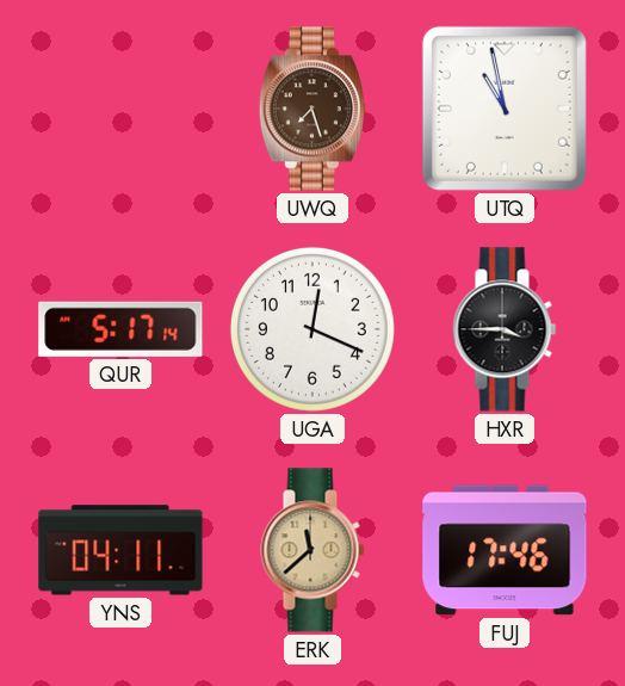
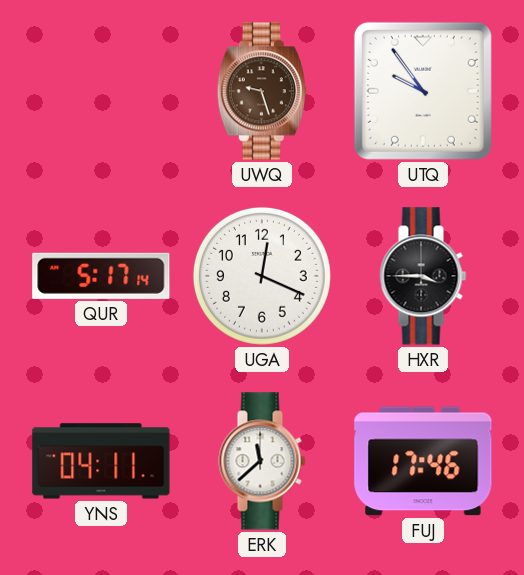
UWQ: 7:27 -> 9:27
UTQ: 10:58 -> 9:54
ERK dial: champagne -> white
